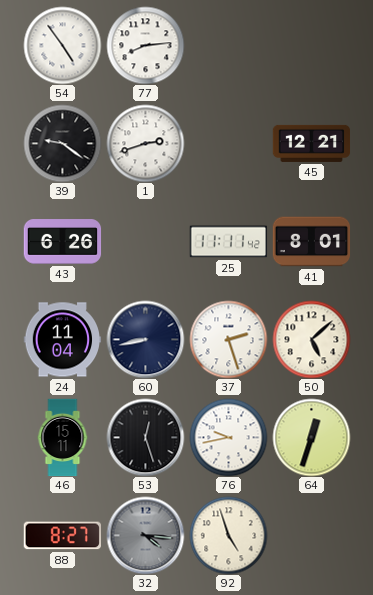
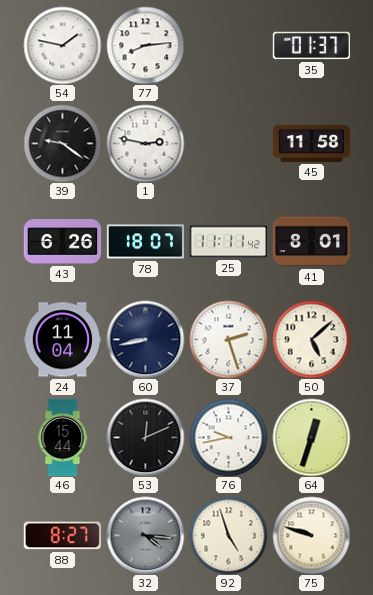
54: 4:54 -> 1:47
35: none -> 01:37
1: 2:42 -> 2:47
45: 12:21 -> 11:58
78: none -> 18:07
46: 15:11 -> 15:44
53: 12:27 -> 12:11
75: none -> 9:48
